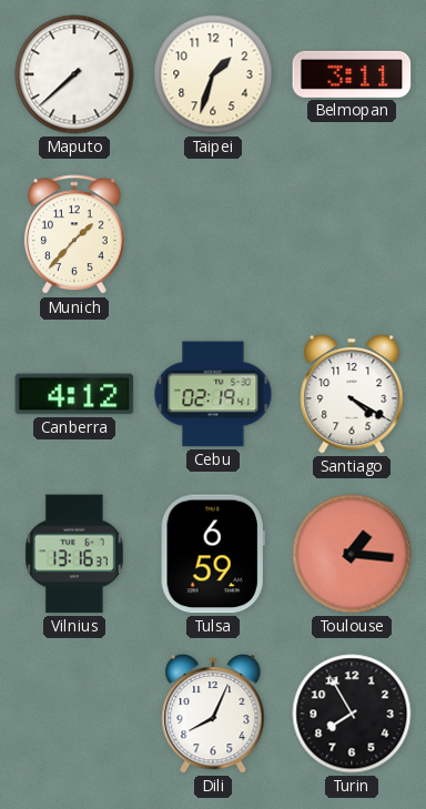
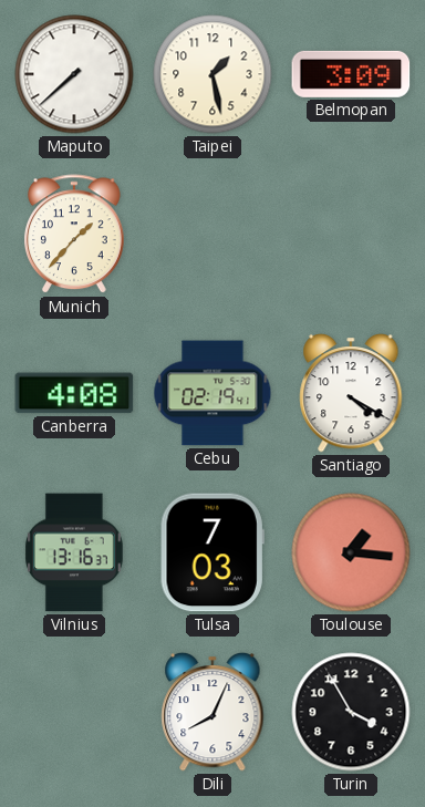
Taipei: 1:33 -> 1:28
Belmopan: 3:11 -> 3:09
Canberra: 4:12 -> 4:08
Tulsa: 6:59 -> 7:03
Turin: 7:55 -> 3:55
